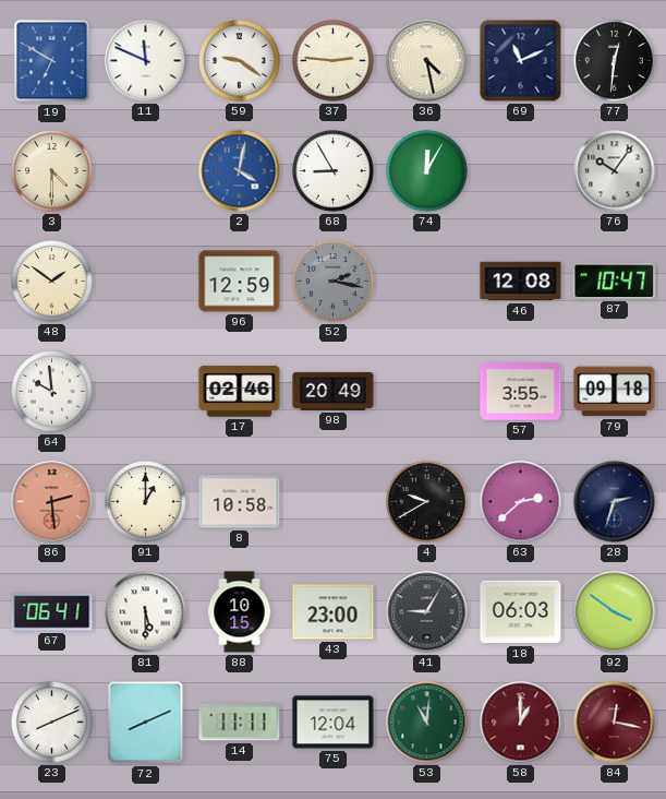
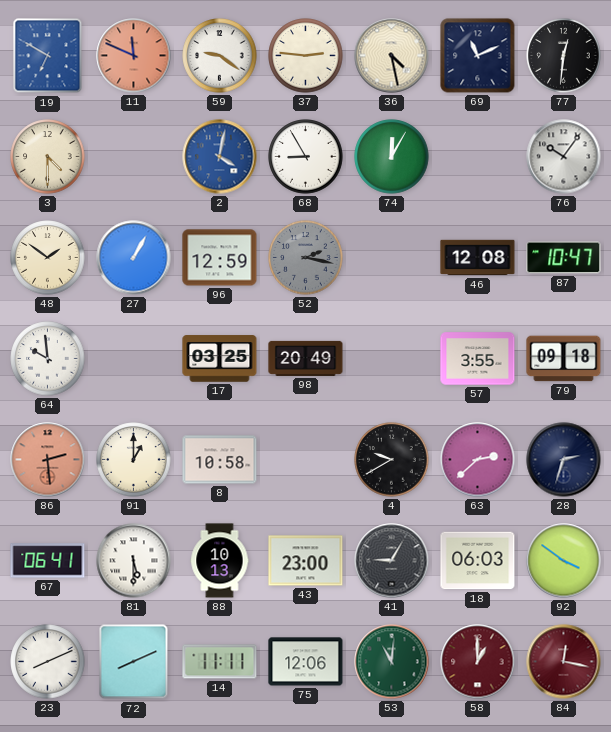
11 dial: white -> salmon
27: none -> 1:05
17: 02:46 -> 03:25
88: 10:15 -> 10:13
75: 12:04 -> 12:06
